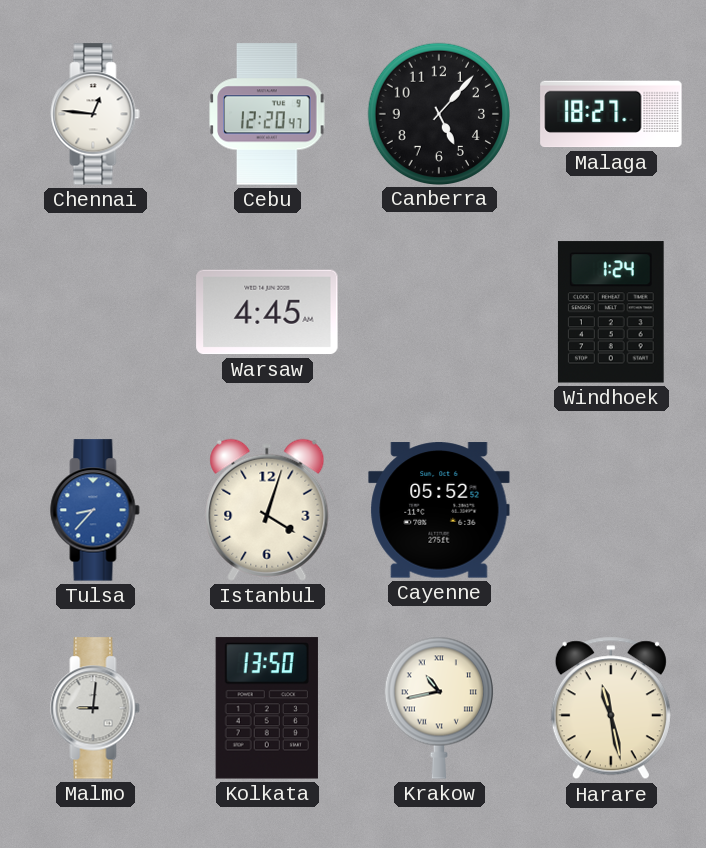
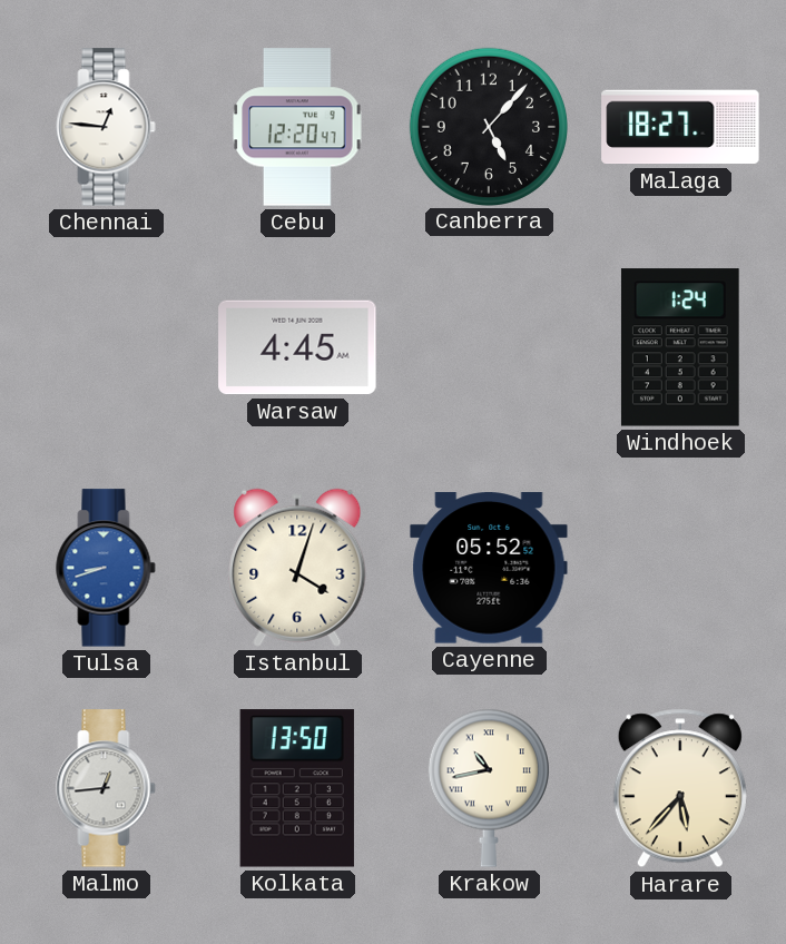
Tulsa: 8:37 -> 8:42
Malmo: 9:01 -> 12:44
Harare: 11:28 -> 5:37
